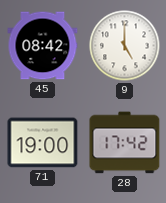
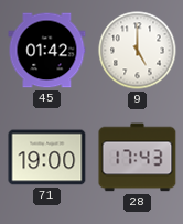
45: 08:42 -> 01:42
28: 17:42 -> 17:43
